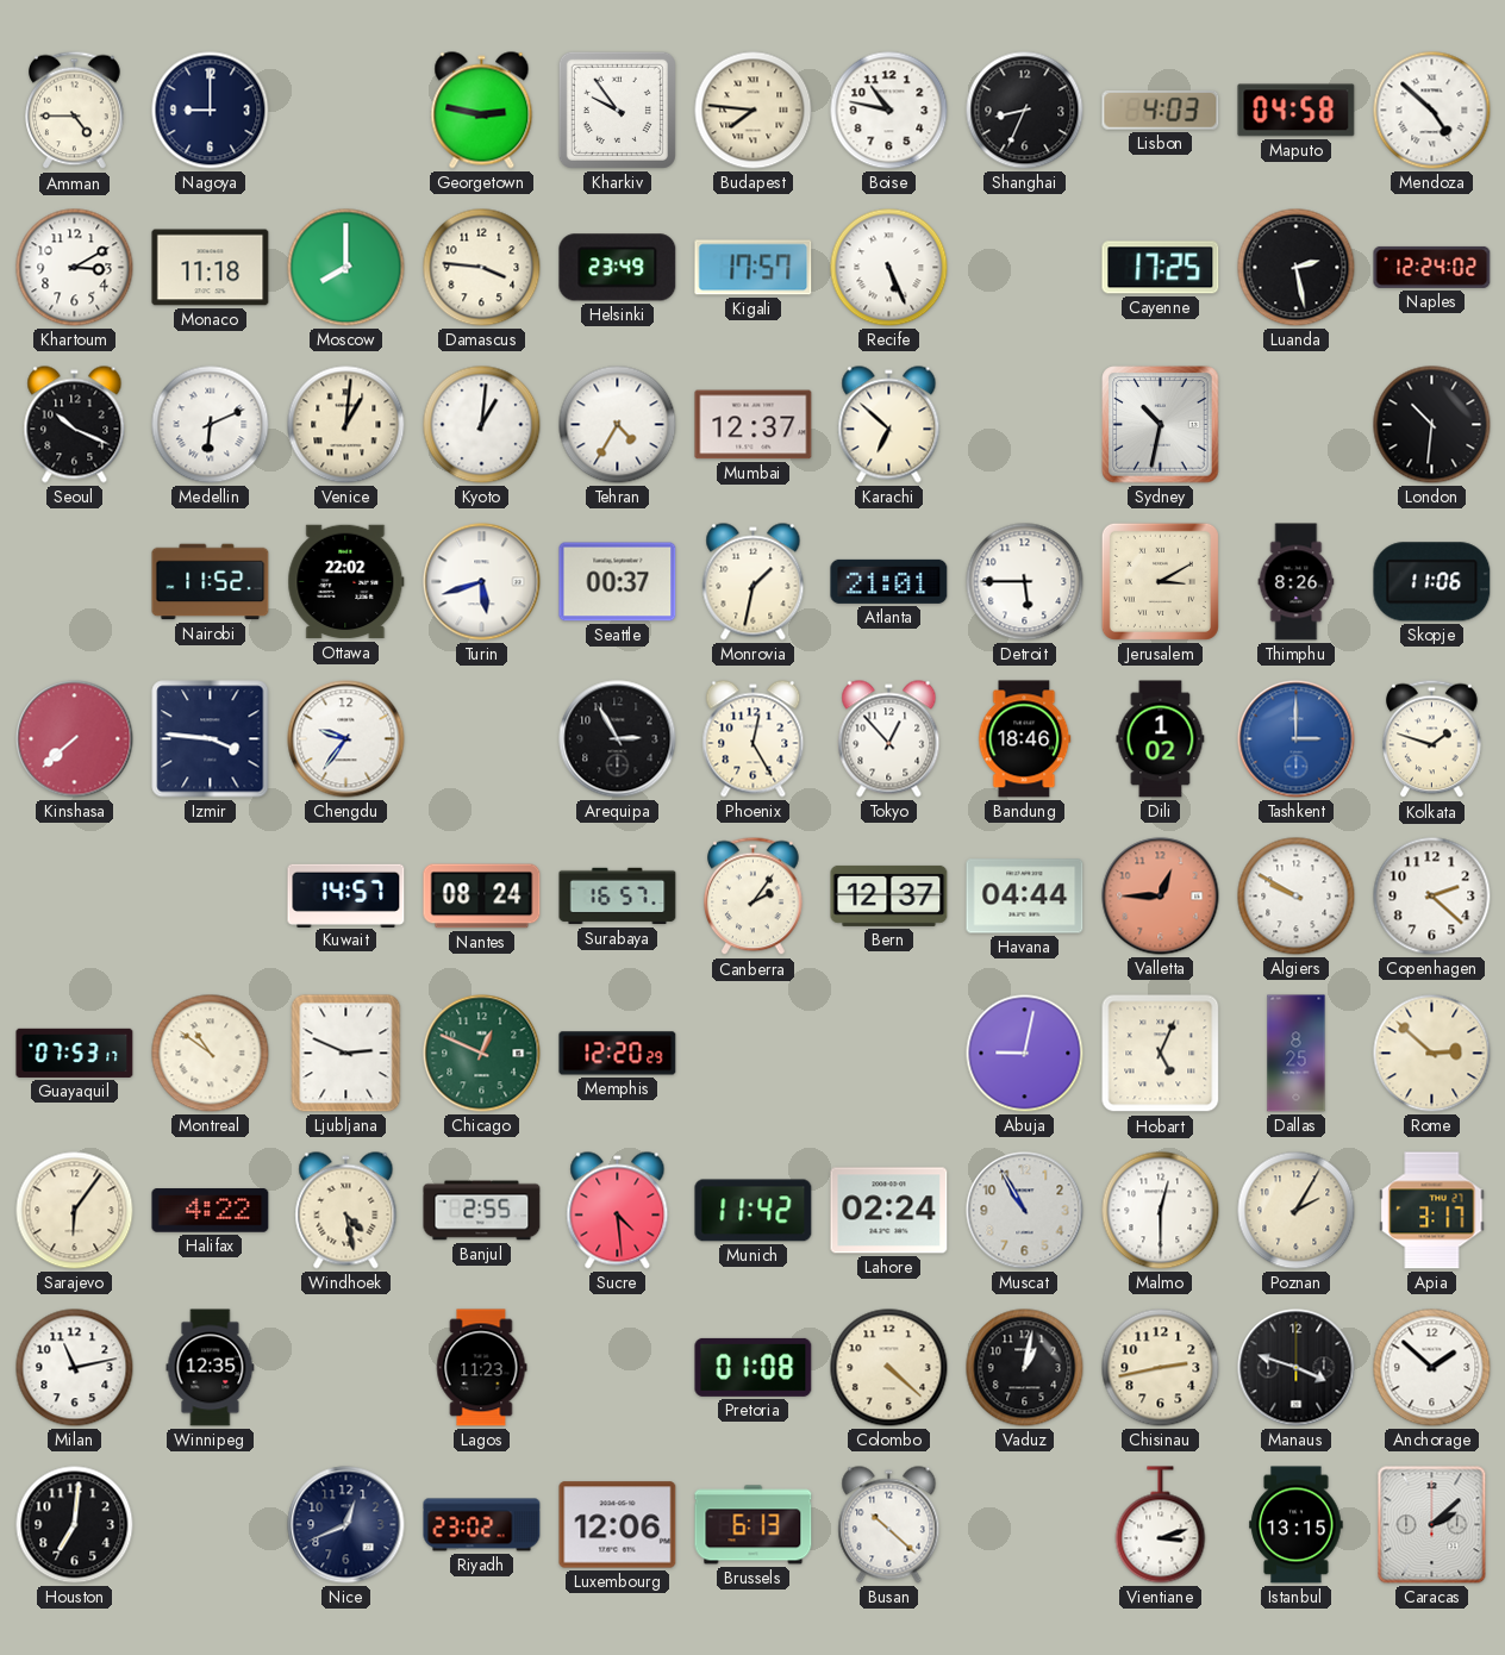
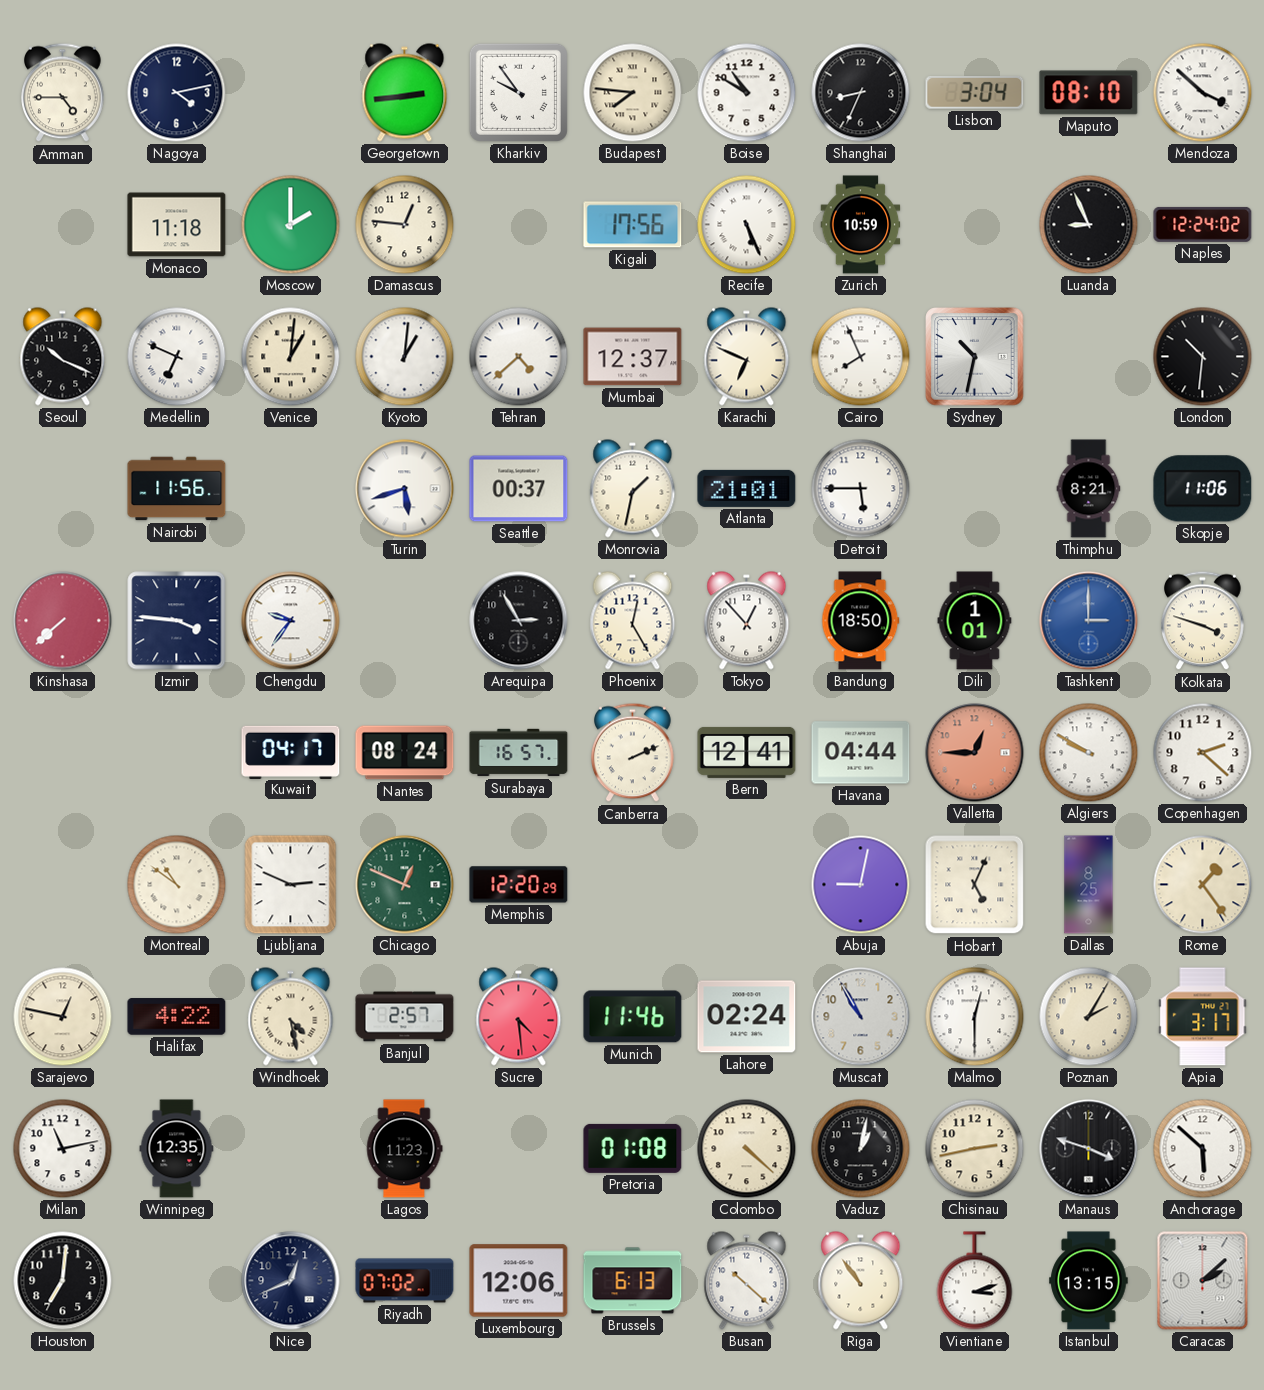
Nagoya: 9:00 -> 4:13
Georgetown: 2:47 -> 2:44
Boise: 10:47 -> 10:50
Lisbon: 4:03 -> 3:04
Maputo: 04:58 -> 08:10
Mendoza: 4:52 -> 3:52
Khartoum: 3:10 -> none
Moscow: 8:00 -> 2:00
Damascus: 3:46 -> 12:46
Helsinki: 23:49 -> none
Kigali: 17:57 -> 17:56
Zurich: none -> 10:59
Cayenne: 17:25 -> none
Luanda: 2:28 -> 8:56
Medellin: 6:11 -> 6:49
Tehran: 4:35 -> 4:38
Karachi: 6:52 -> 6:49
Cairo: none -> 7:56
Nairobi: 11:52 -> 11:56
Ottawa: 22:02 -> none
Jerusalem: 3:10 -> none
Thimphu: 8:26 -> 8:21
Bandung: 18:46 -> 18:50
Dili: 1:02 -> 1:01
Kolkata: 1:48 -> 3:48
Kuwait: 14:57 -> 04:17
Canberra: 2:06 -> 2:11
Bern: 12:37 -> 12:41
Guayaquil: 07:53 -> none
Rome: 2:52 -> 1:24
Sarajevo: 6:06 -> 12:47
Banjul: 2:55 -> 2:57
Munich: 11:42 -> 11:46
Anchorage: 1:52 -> 5:52
Riyadh: 23:02 -> 07:02
Riga: none -> 10:54
